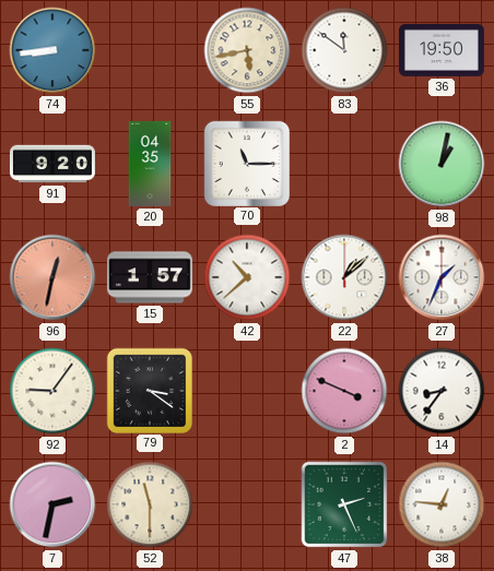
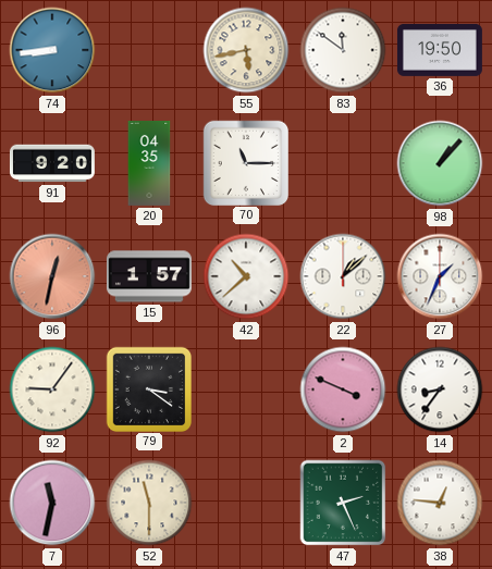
98: 1:02 -> 1:07
7: 2:32 -> 11:32
